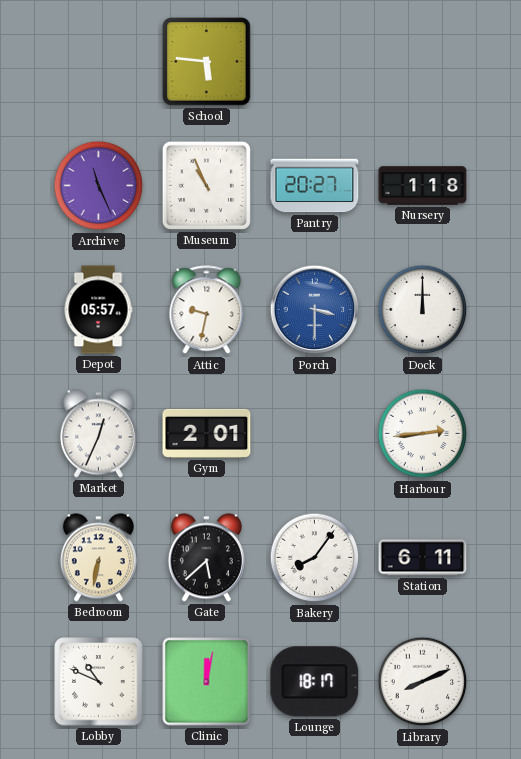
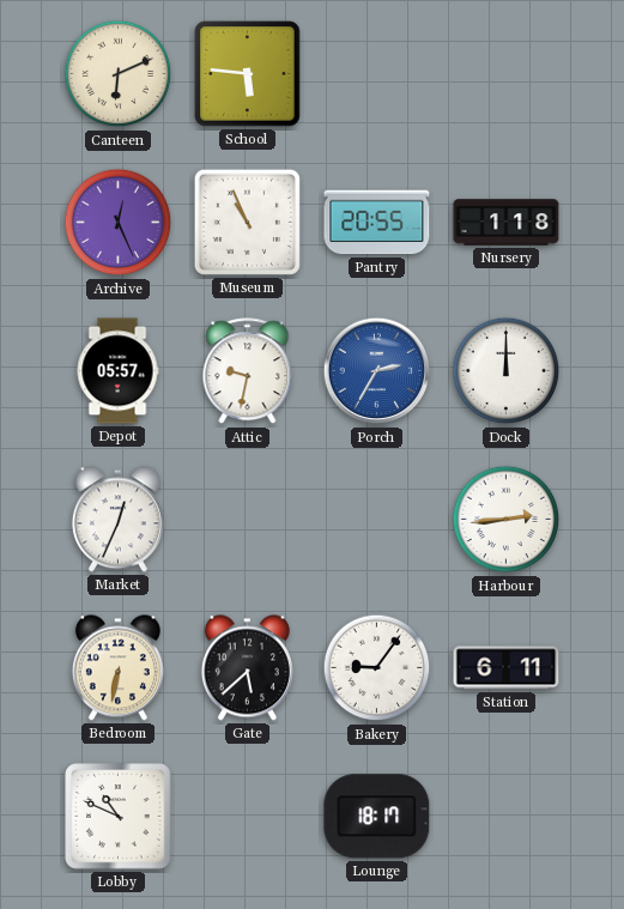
Canteen: none -> 6:11
Archive: 11:26 -> 12:26
Pantry: 20:27 -> 20:55
Porch: 3:30 -> 2:35
Gym: 2:01 -> none
Bakery: 8:06 -> 9:06
Clinic: 12:02 -> none
Library: 8:11 -> none
